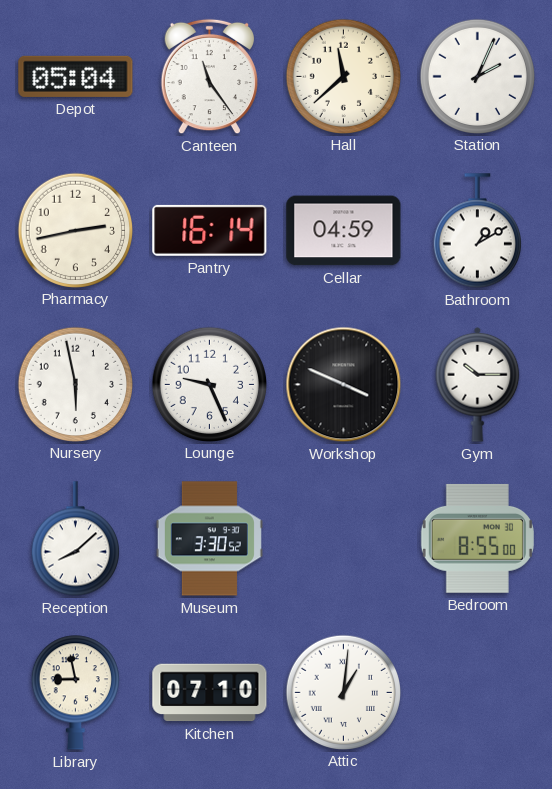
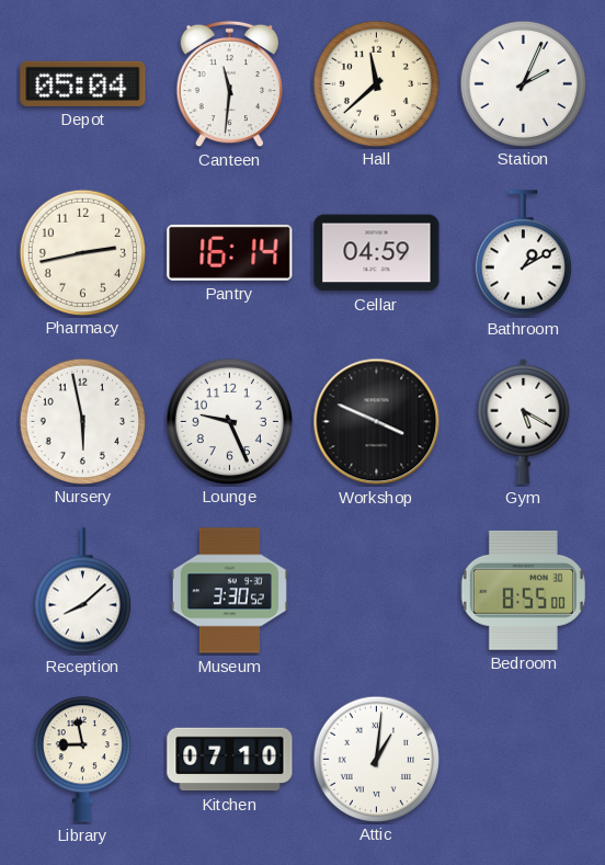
Canteen: 11:24 -> 11:31
Gym: 10:15 -> 5:20
